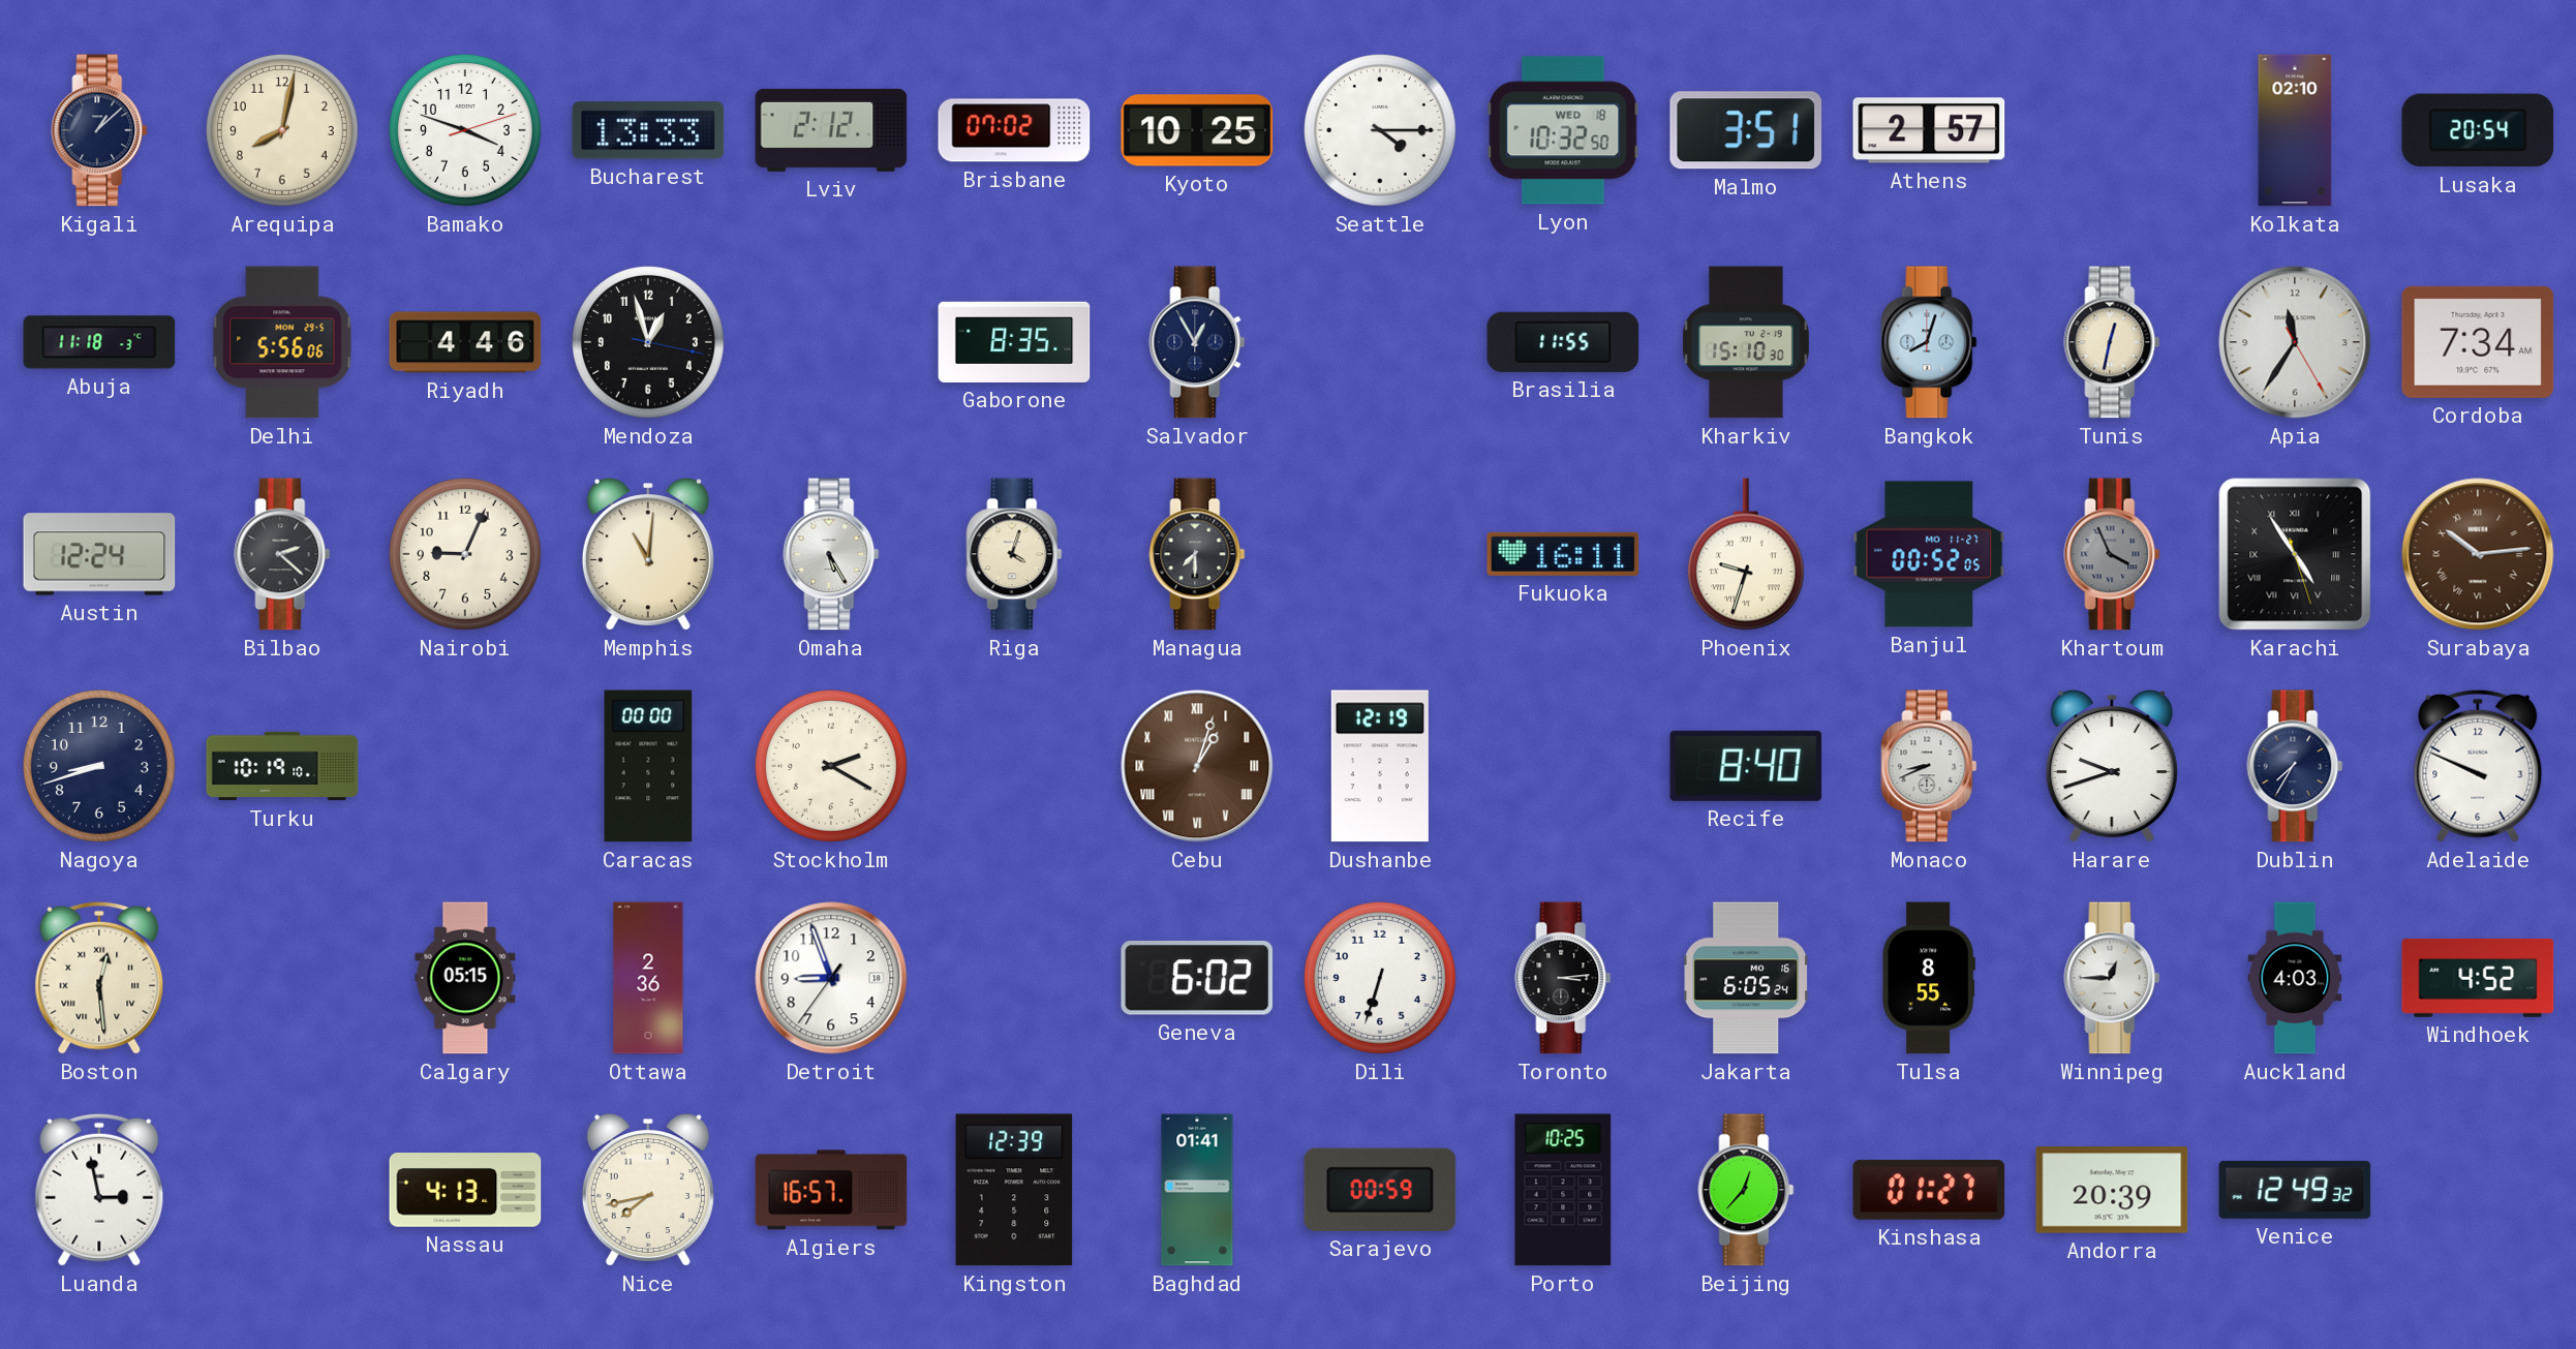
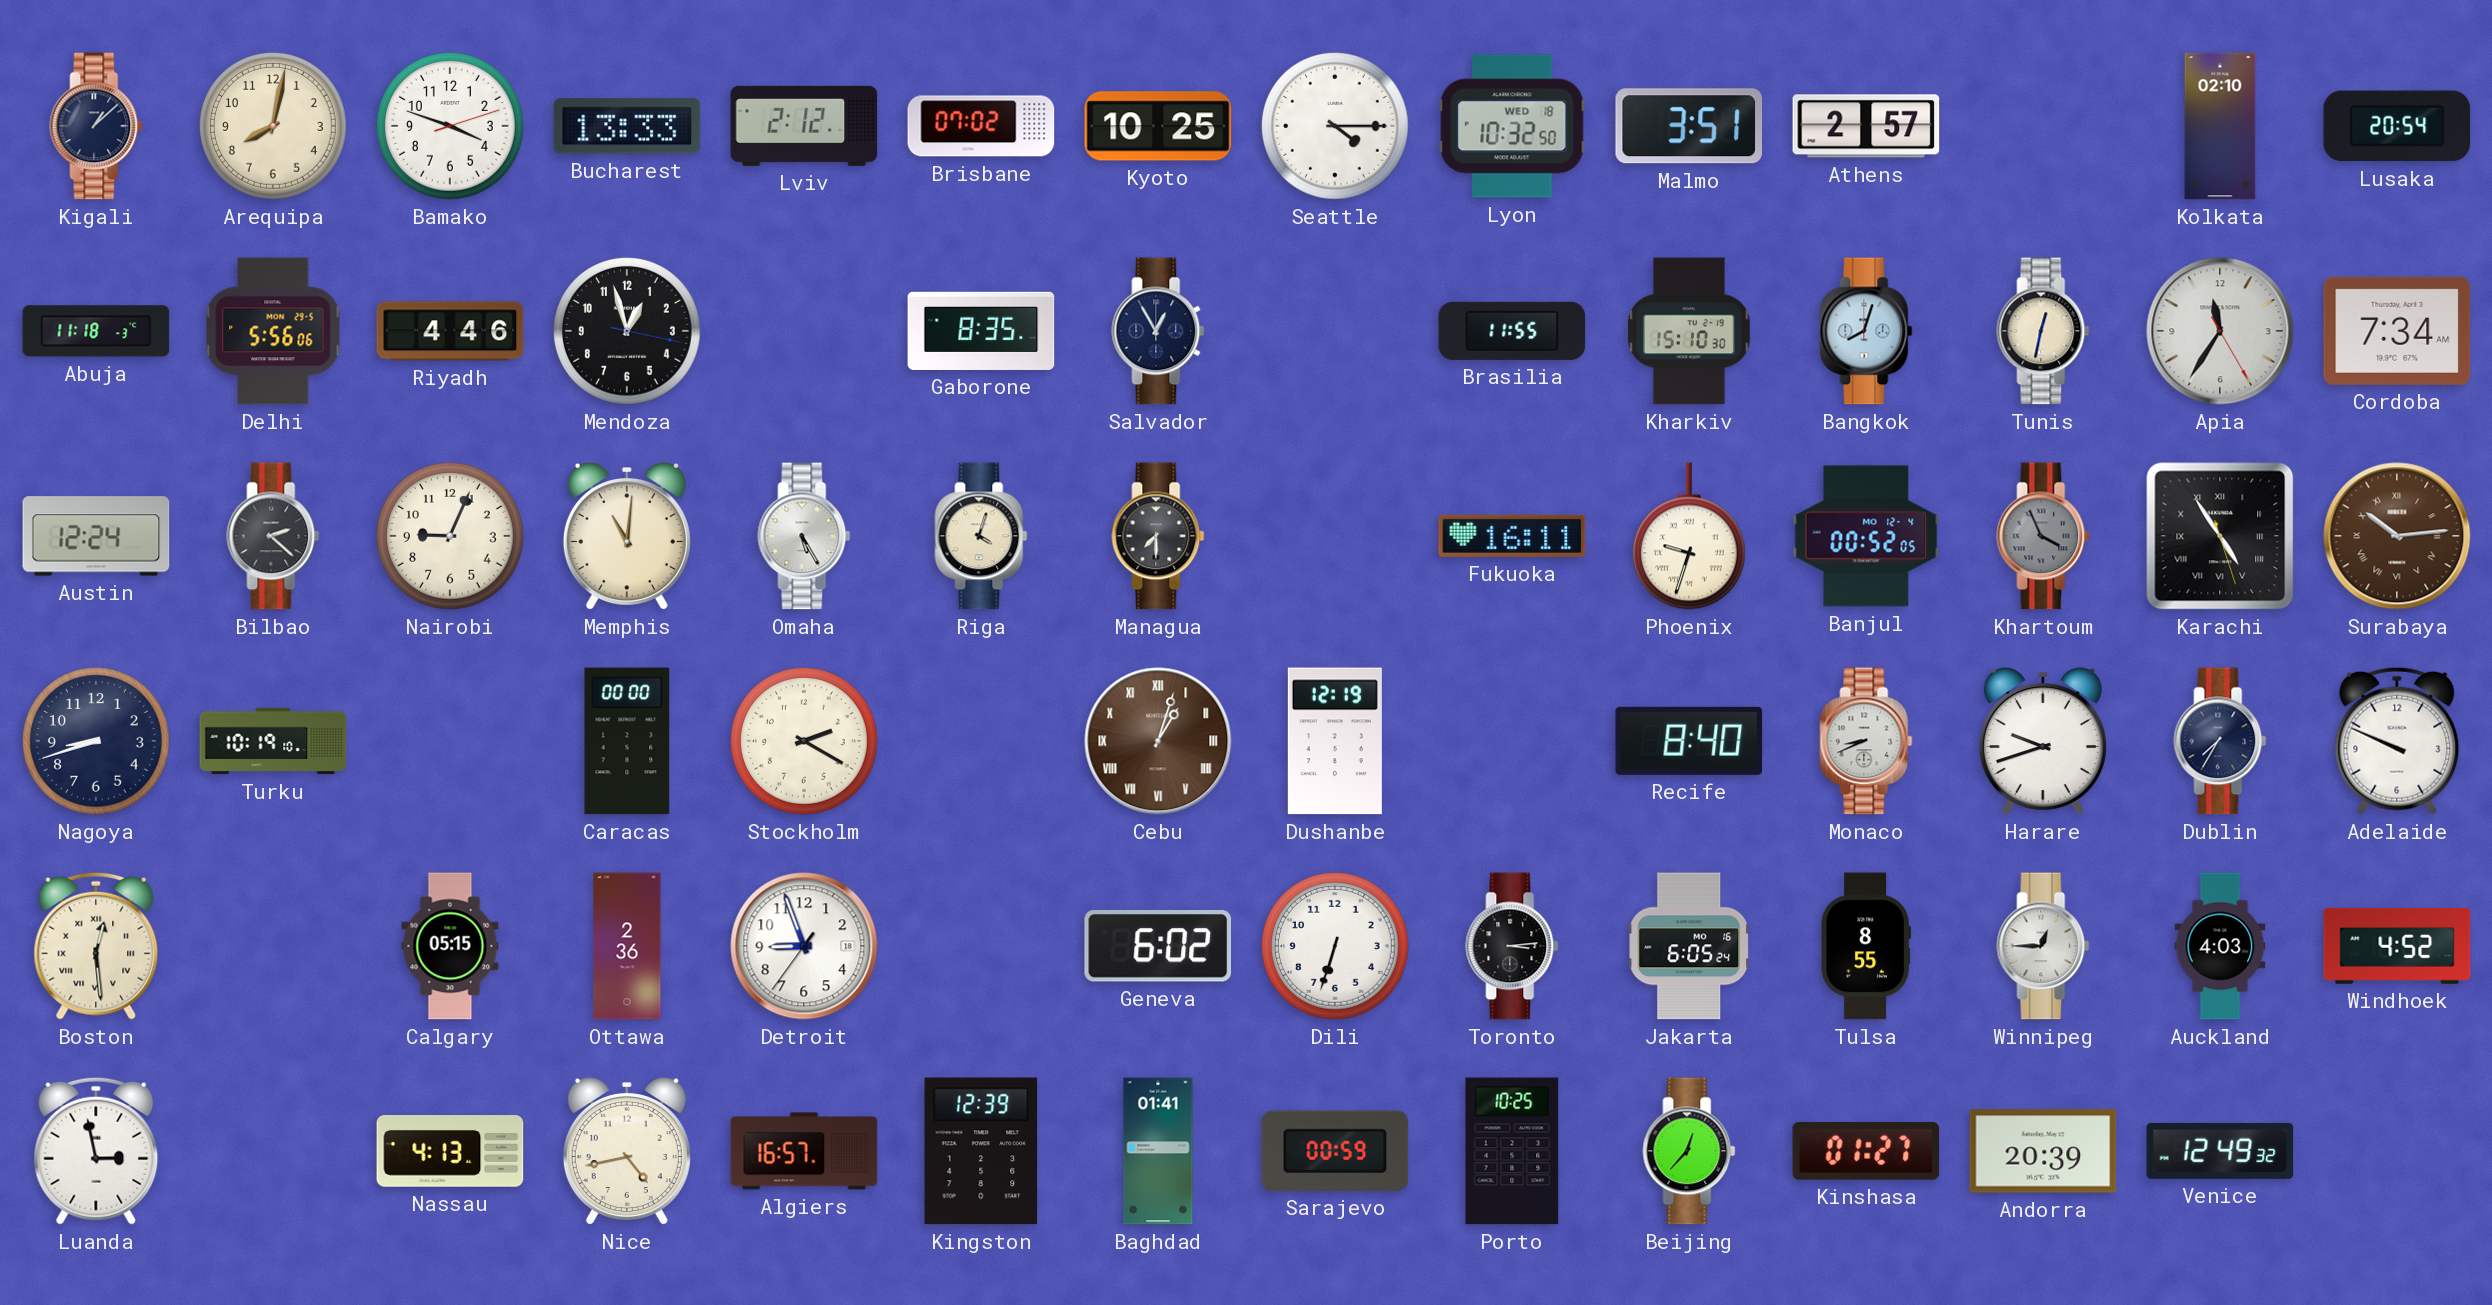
Banjul date: MO 11-27 -> MO 12-4
Nice: 7:43 -> 4:43
